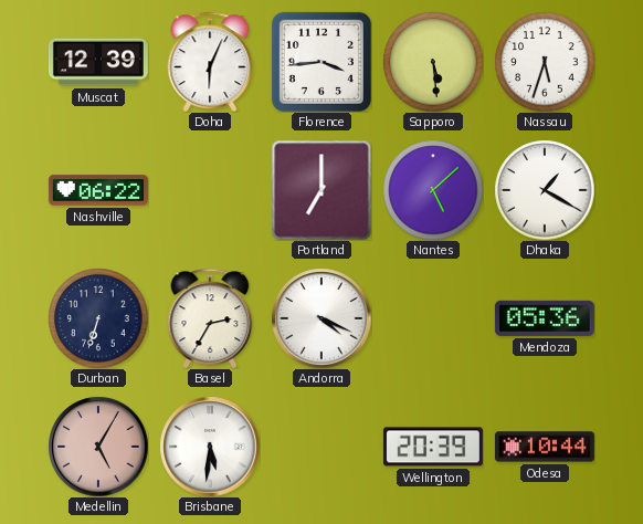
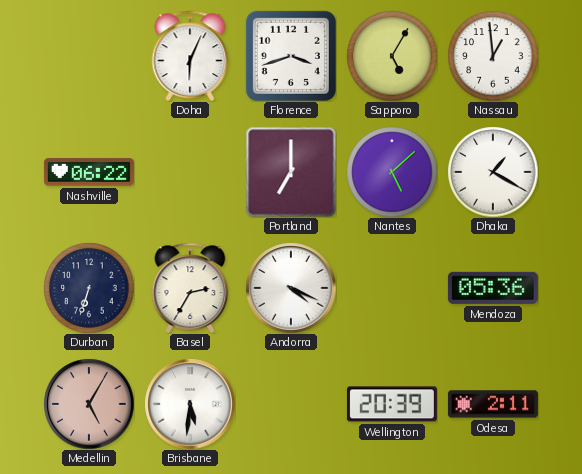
Muscat: 12:39 -> none
Florence: 3:44 -> 3:42
Sapporo: 5:29 -> 5:05
Nassau: 5:33 -> 12:59
Odesa: 10:44 -> 2:11
